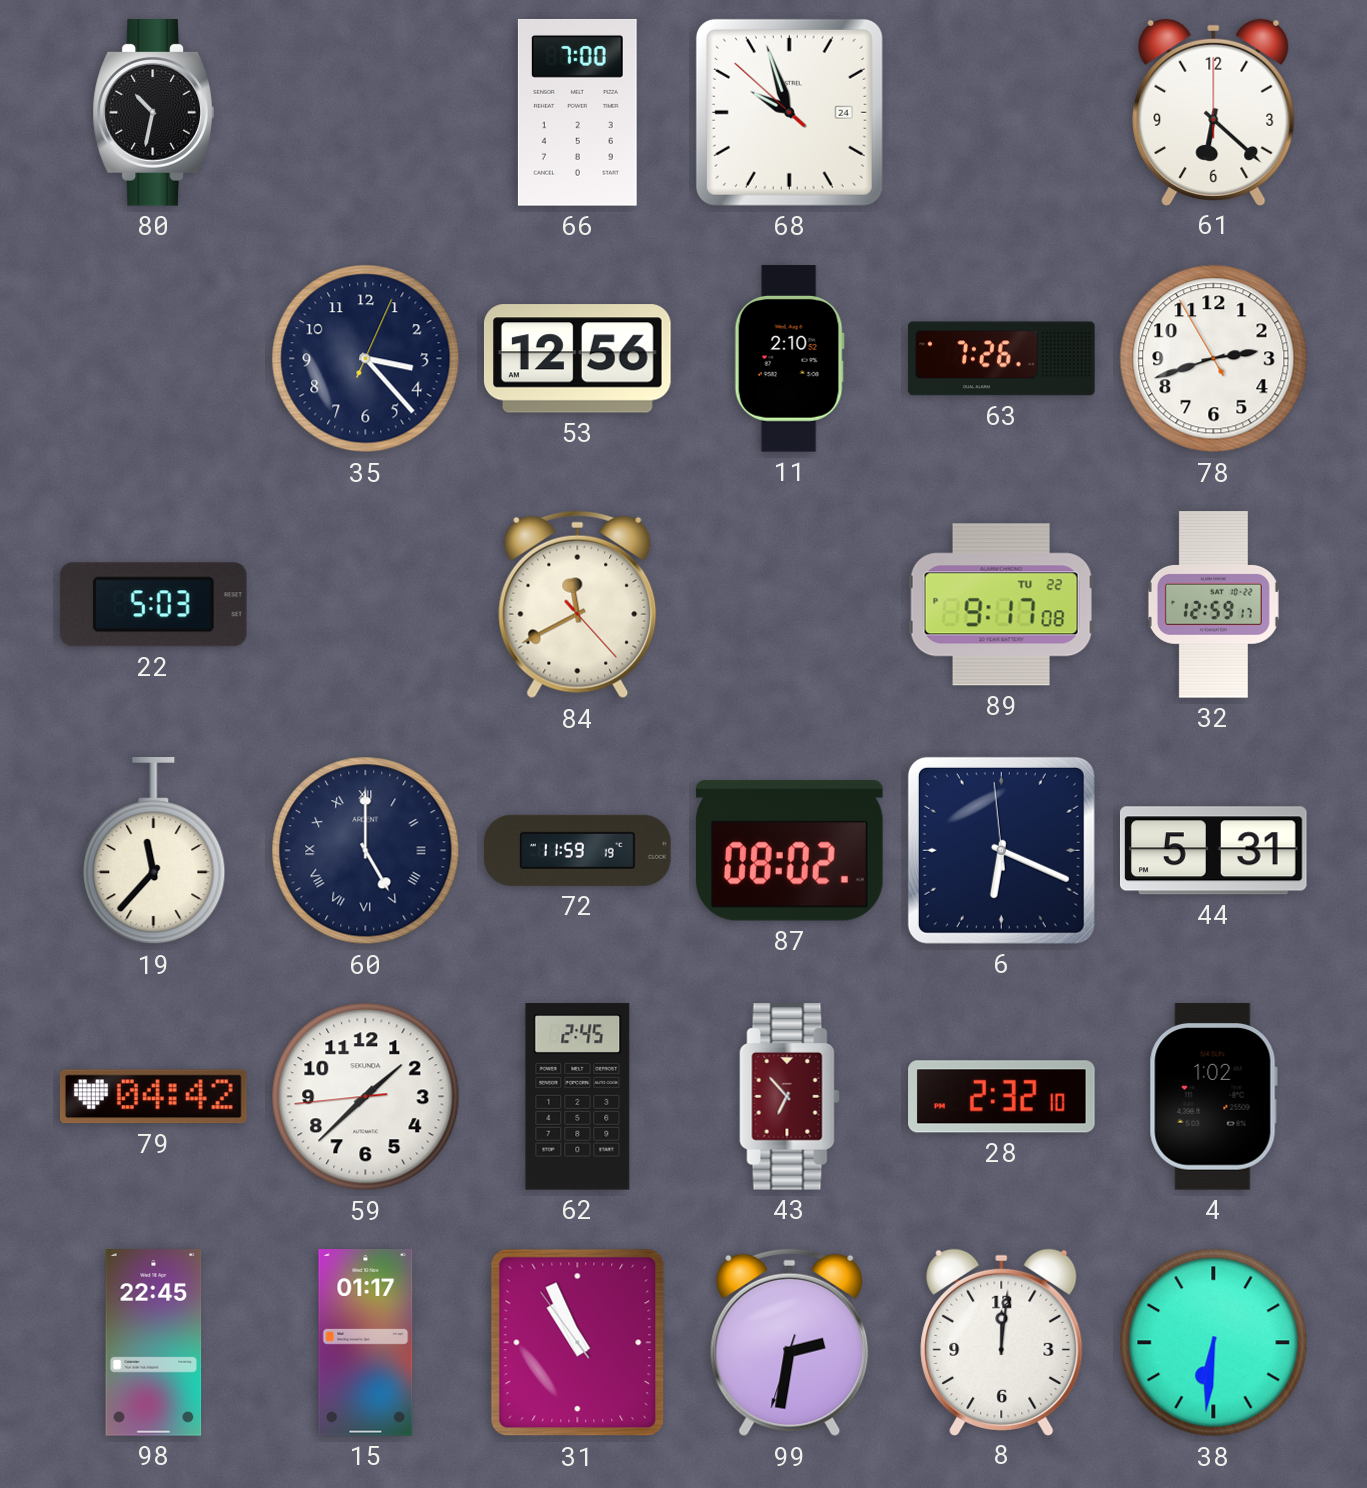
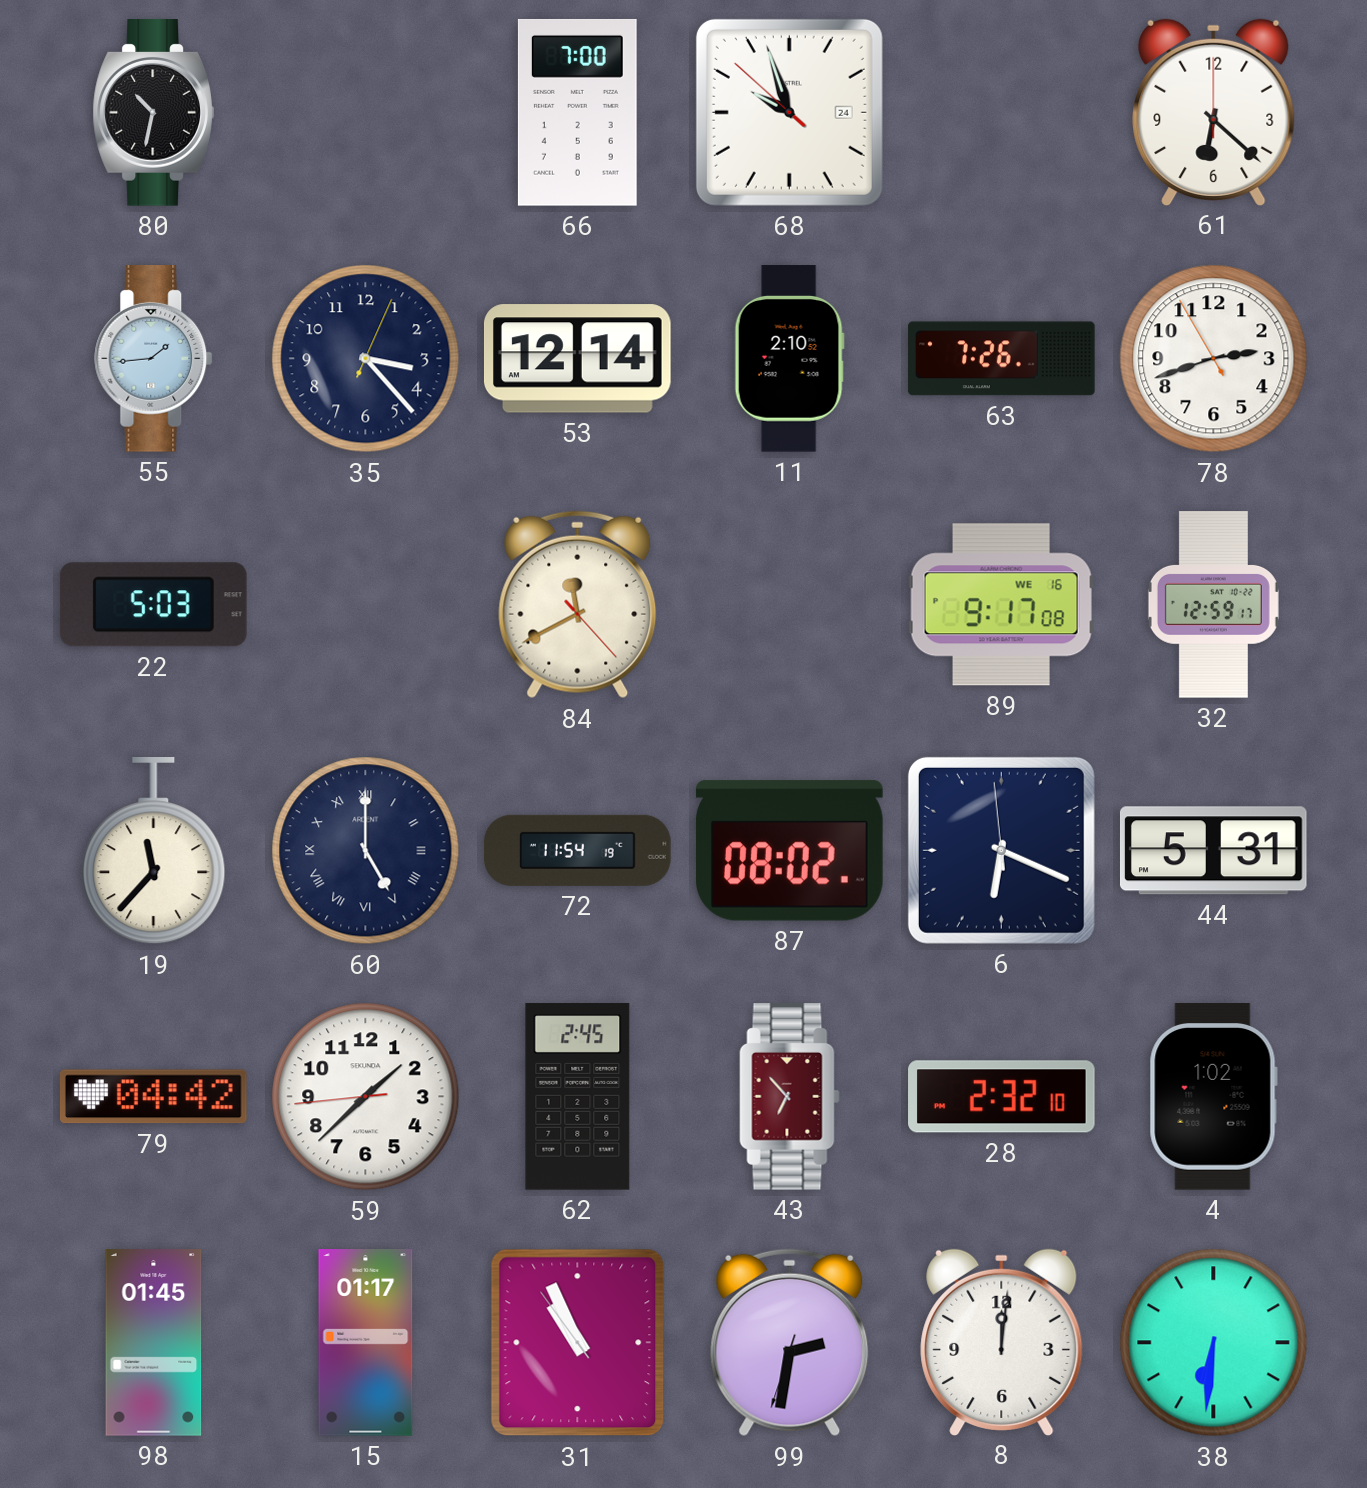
55: none -> 1:44
53: 12:56 -> 12:14
89 date: TU 22 -> WE 16
72: 11:59 -> 11:54
98: 22:45 -> 01:45
